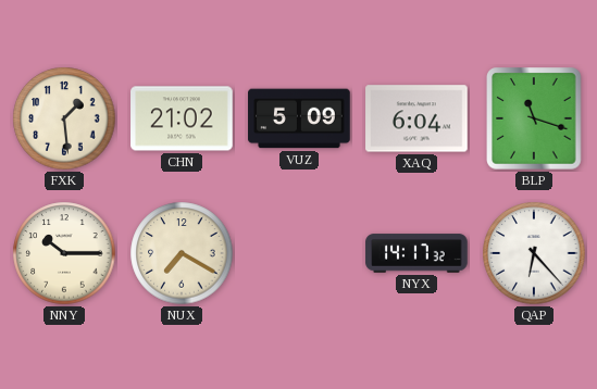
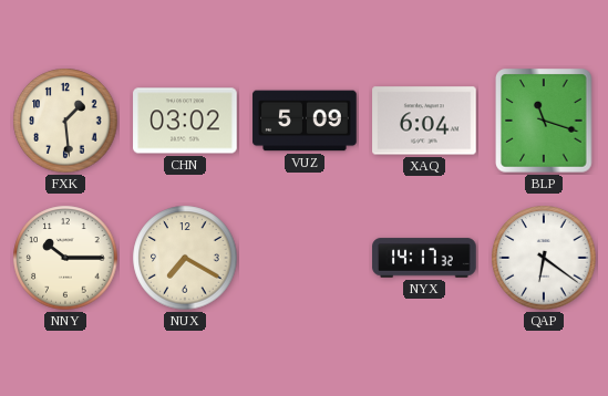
CHN: 21:02 -> 03:02
QAP: 6:23 -> 6:21
